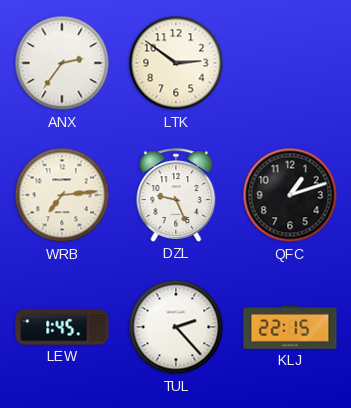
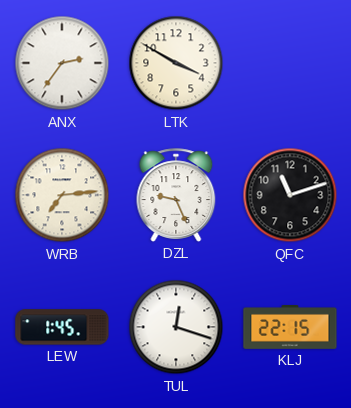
LTK: 2:51 -> 3:50
QFC: 1:12 -> 11:12
TUL: 2:23 -> 12:18
